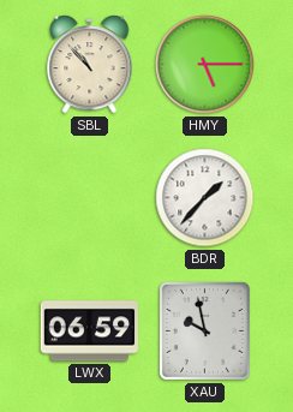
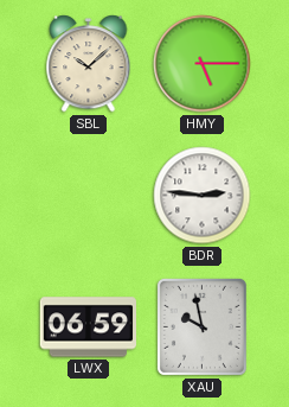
SBL: 10:53 -> 10:08
BDR: 1:37 -> 2:46
